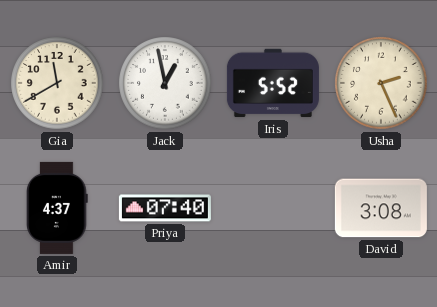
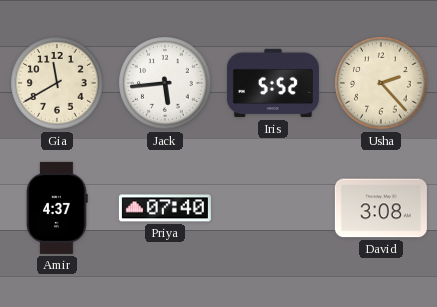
Jack: 12:58 -> 5:44
Usha: 2:26 -> 2:23
